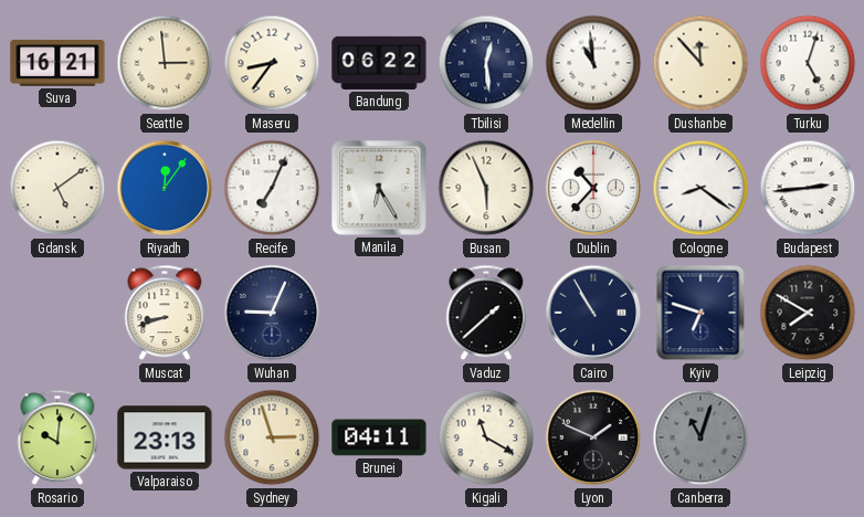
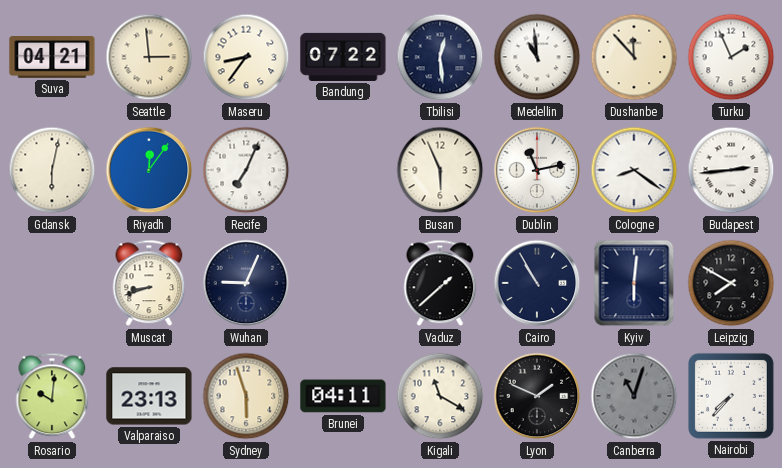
Suva: 16:21 -> 04:21
Bandung: 06:22 -> 07:22
Turku: 5:03 -> 1:56
Gdansk: 5:09 -> 6:02
Manila: 6:25 -> none
Dublin: 10:37 -> 11:13
Kyiv: 6:48 -> 6:01
Sydney: 2:57 -> 5:57
Nairobi: none -> 7:37
